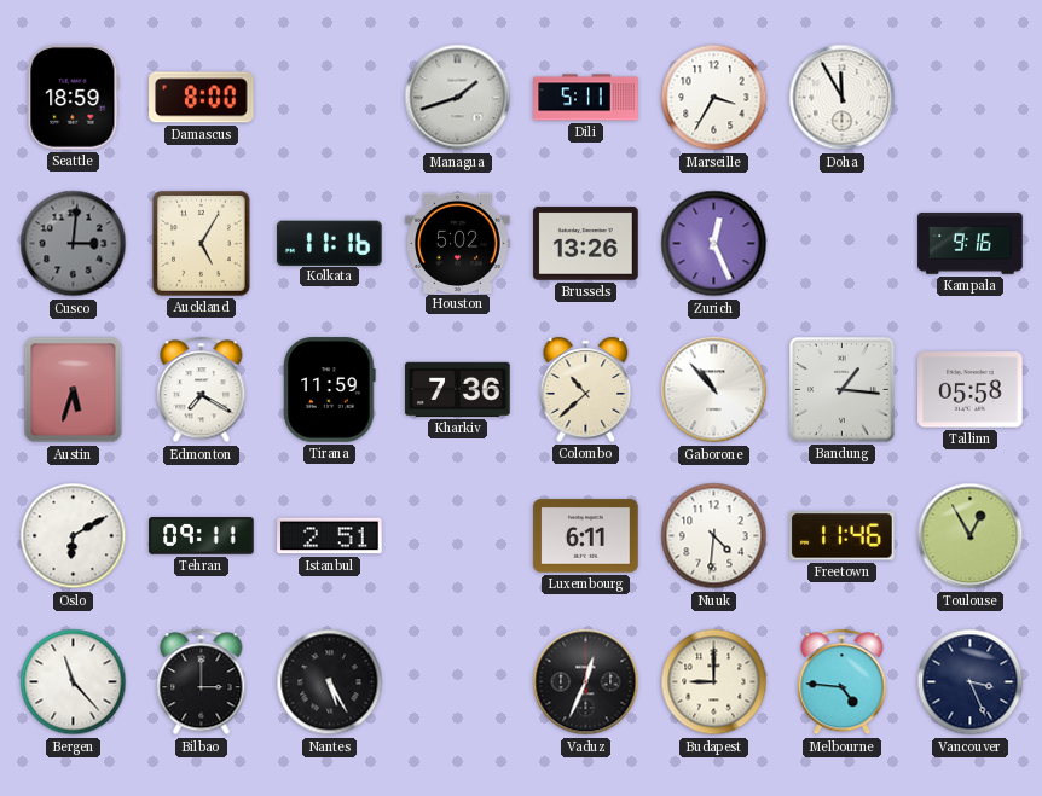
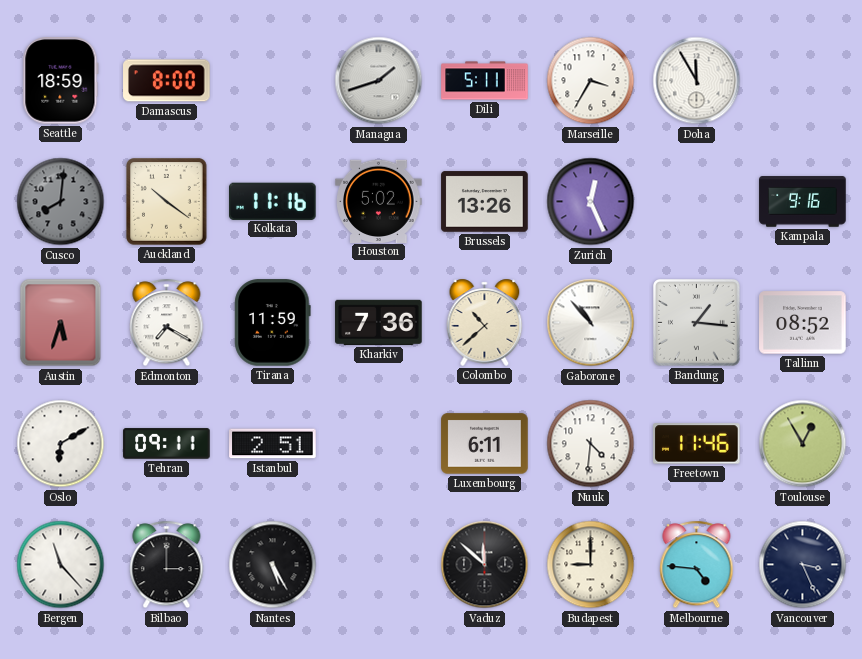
Cusco: 3:01 -> 8:01
Auckland: 5:05 -> 10:21
Tallinn: 05:58 -> 08:52
Vaduz: 12:34 -> 11:52
